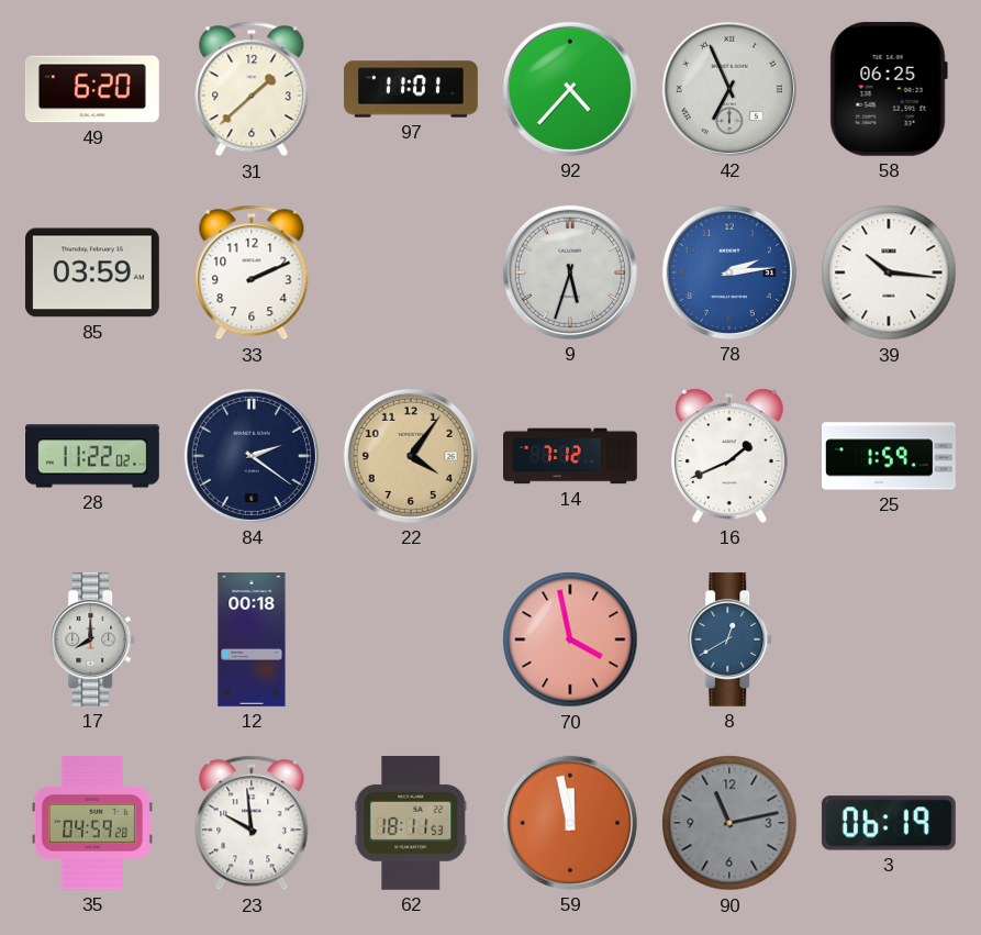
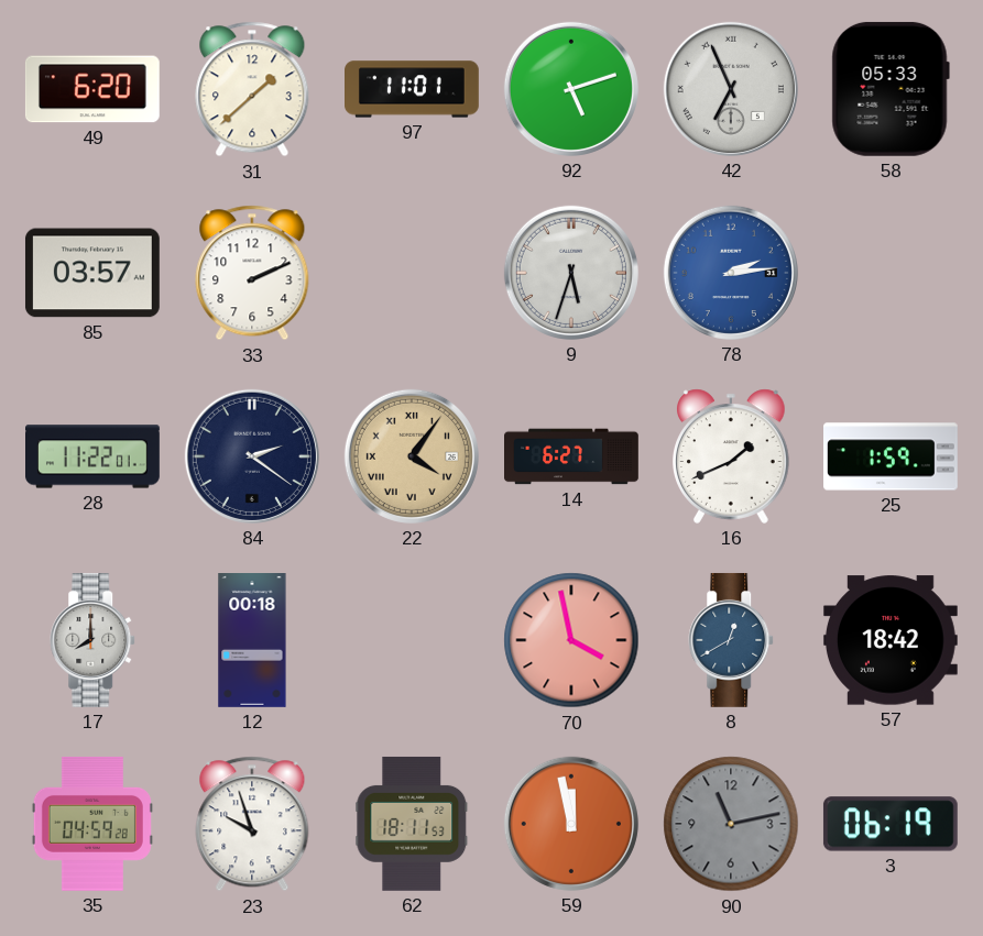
92: 4:37 -> 5:12
58: 06:25 -> 05:33
85: 03:59 -> 03:57
39: 10:16 -> none
28: 11:22:02 -> 11:22:01
22 numerals: Arabic -> Roman
14: 7:12 -> 6:27
57: none -> 18:42
23: 9:59 -> 9:57
